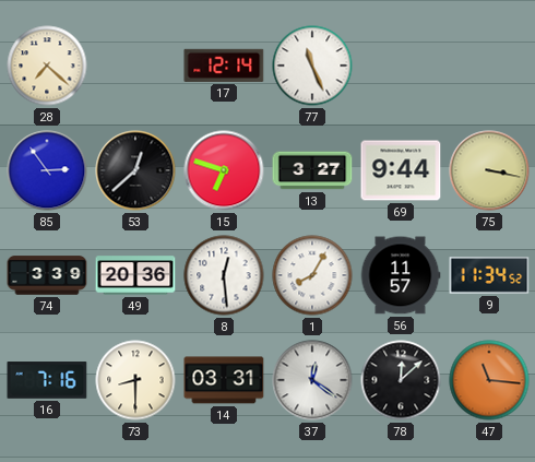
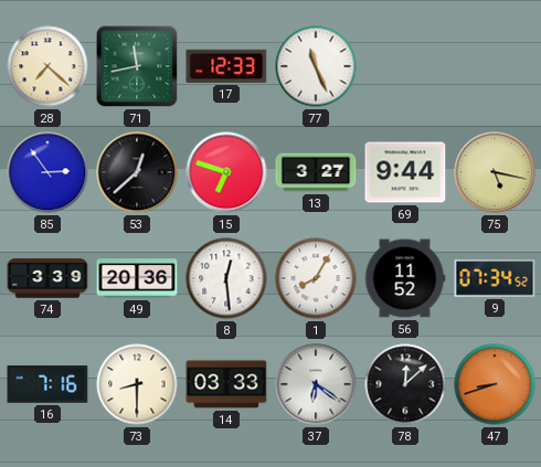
71: none -> 11:43
17: 12:14 -> 12:33
75: 3:17 -> 5:17
56: 11:57 -> 11:52
9: 11:34 -> 07:34
14: 03:31 -> 03:33
37: 12:21 -> 6:21
47: 11:16 -> 8:42
